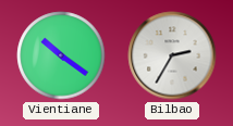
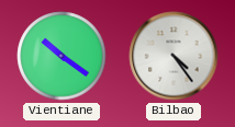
Bilbao: 2:35 -> 4:24
